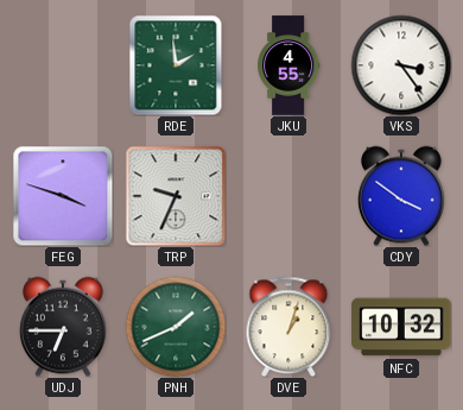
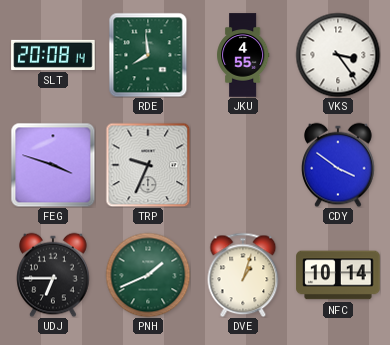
SLT: none -> 20:08
RDE: 1:59 -> 7:59
NFC: 10:32 -> 10:14
